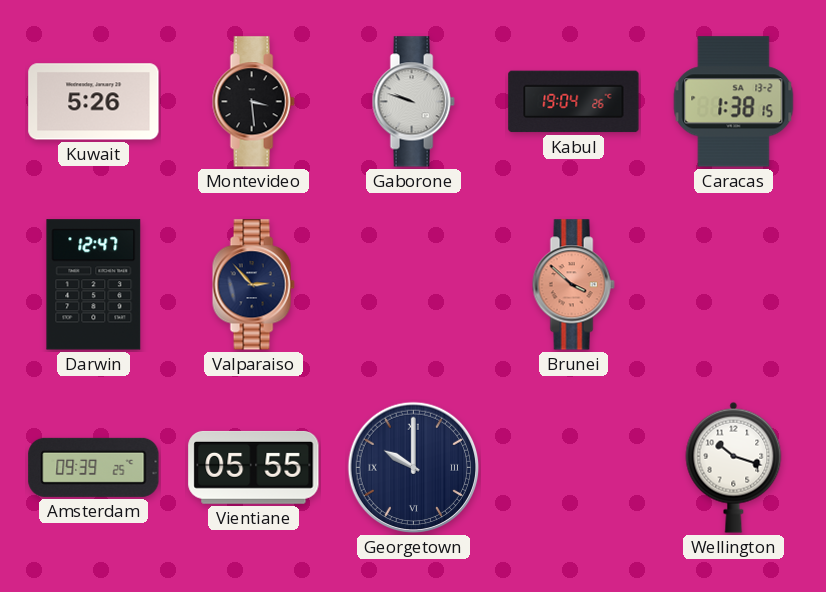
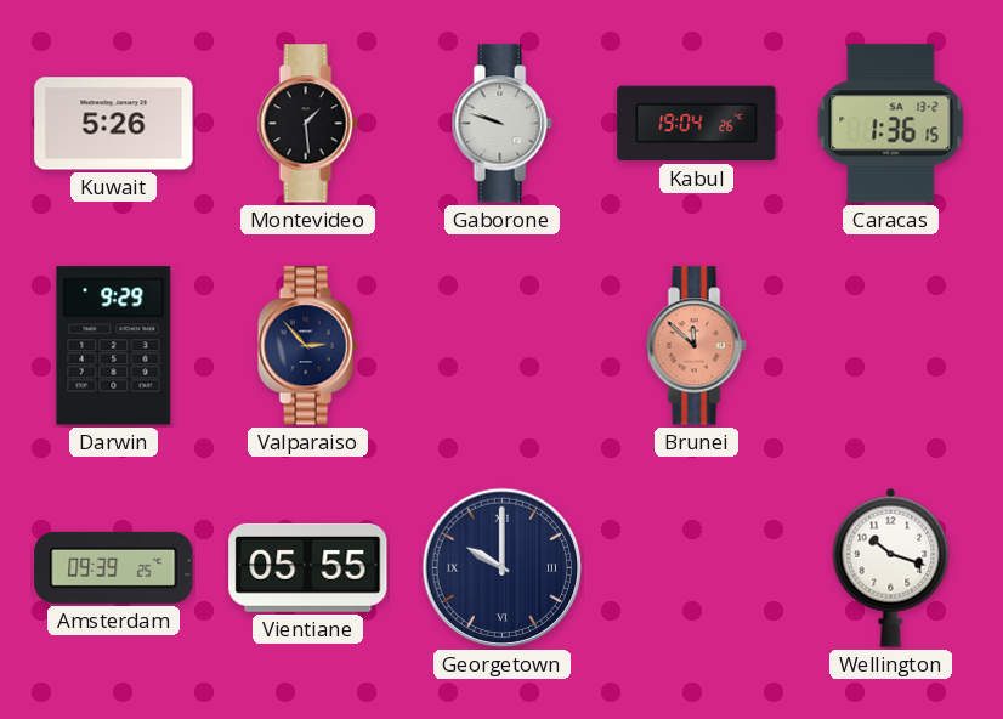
Montevideo: 3:29 -> 1:29
Caracas: 1:38 -> 1:36
Darwin: 12:47 -> 9:29
Brunei: 3:52 -> 11:52
